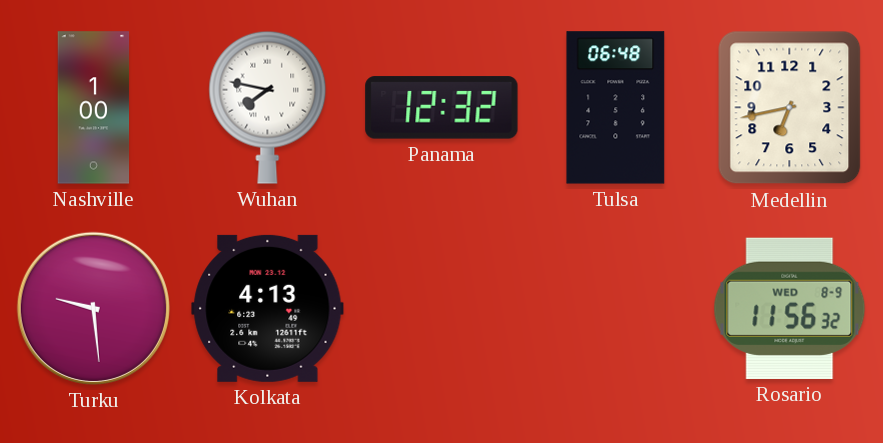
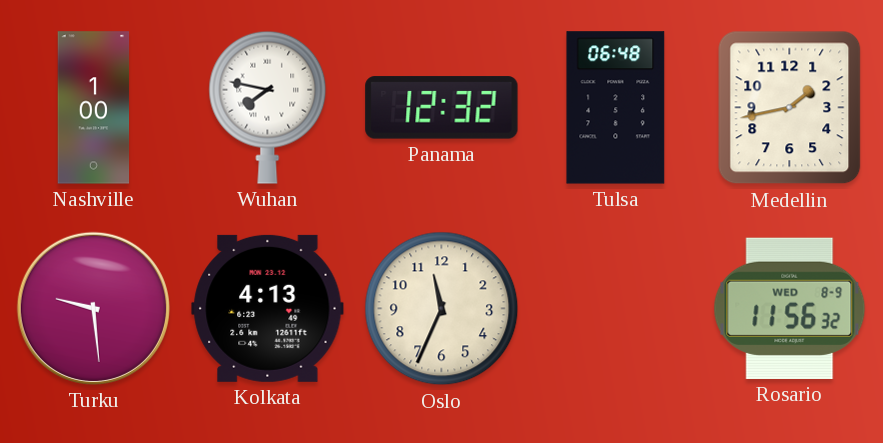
Medellin: 6:43 -> 1:43
Oslo: none -> 11:34
